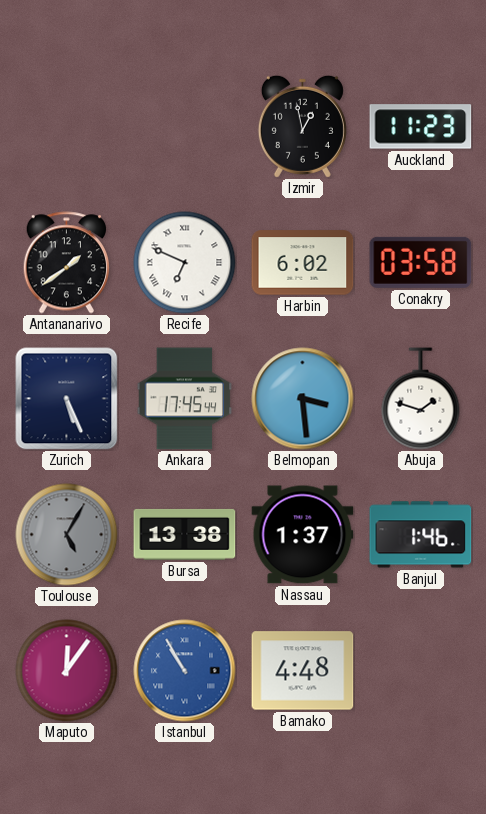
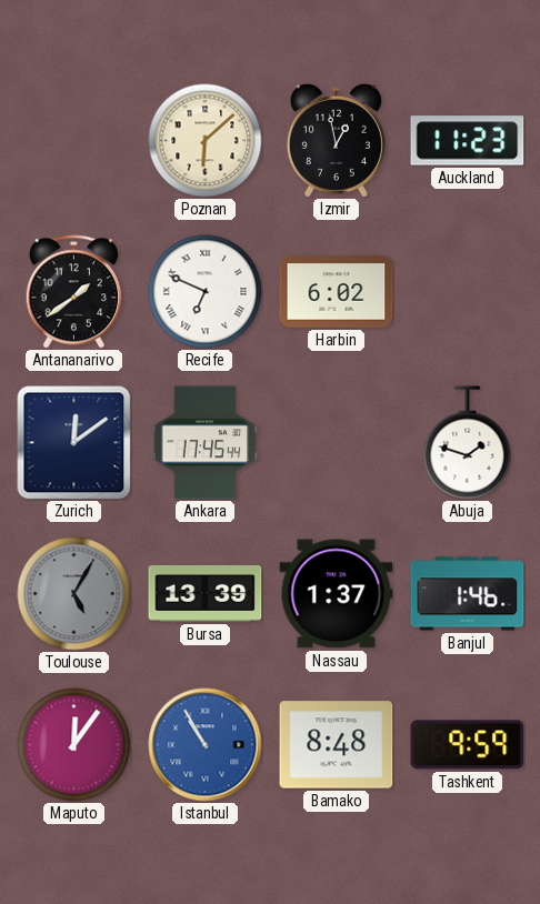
Poznan: none -> 6:08
Conakry: 03:58 -> none
Zurich: 5:26 -> 12:09
Belmopan: 3:29 -> none
Bursa: 13:38 -> 13:39
Bamako: 4:48 -> 8:48
Tashkent: none -> 9:59
